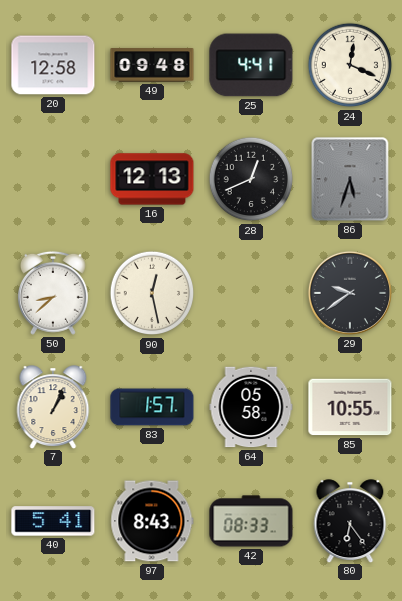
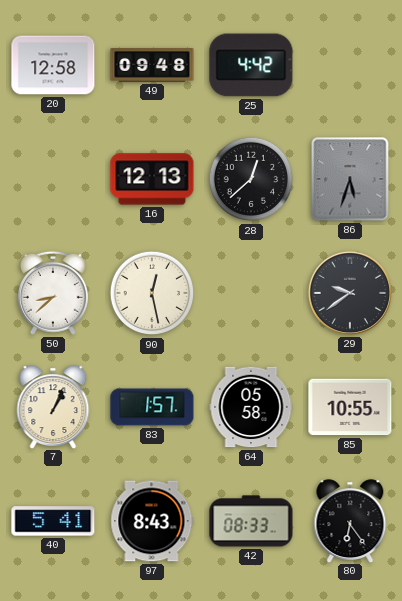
25: 4:41 -> 4:42
24: 12:19 -> none
28: 12:41 -> 12:38
